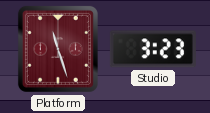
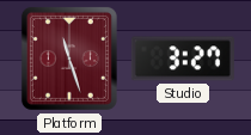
Studio: 3:23 -> 3:27
